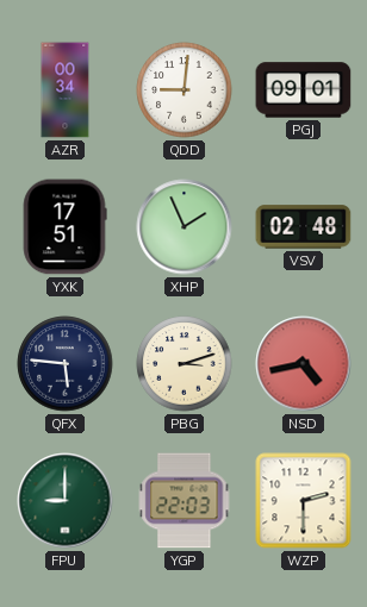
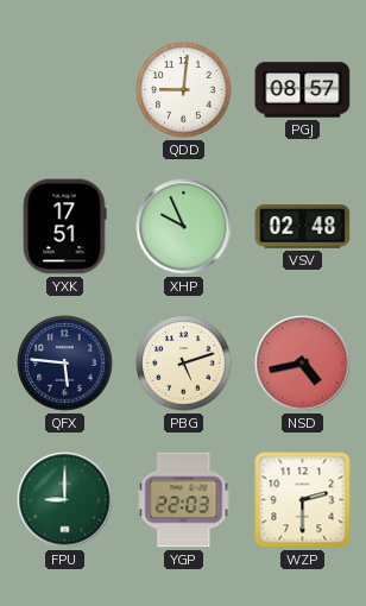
AZR: 00:34 -> none
PGJ: 09:01 -> 08:57
XHP: 1:56 -> 9:56
PBG: 3:12 -> 5:12
